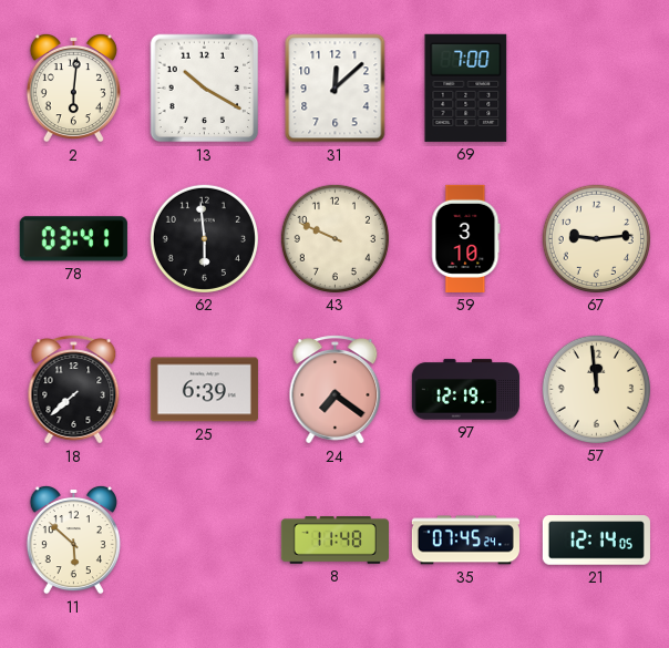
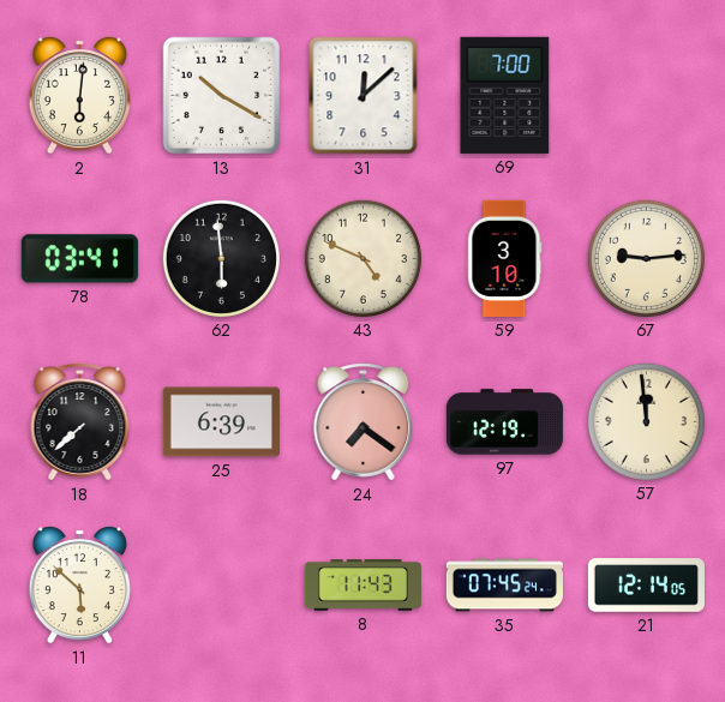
43: 9:49 -> 4:49
8: 11:48 -> 11:43
